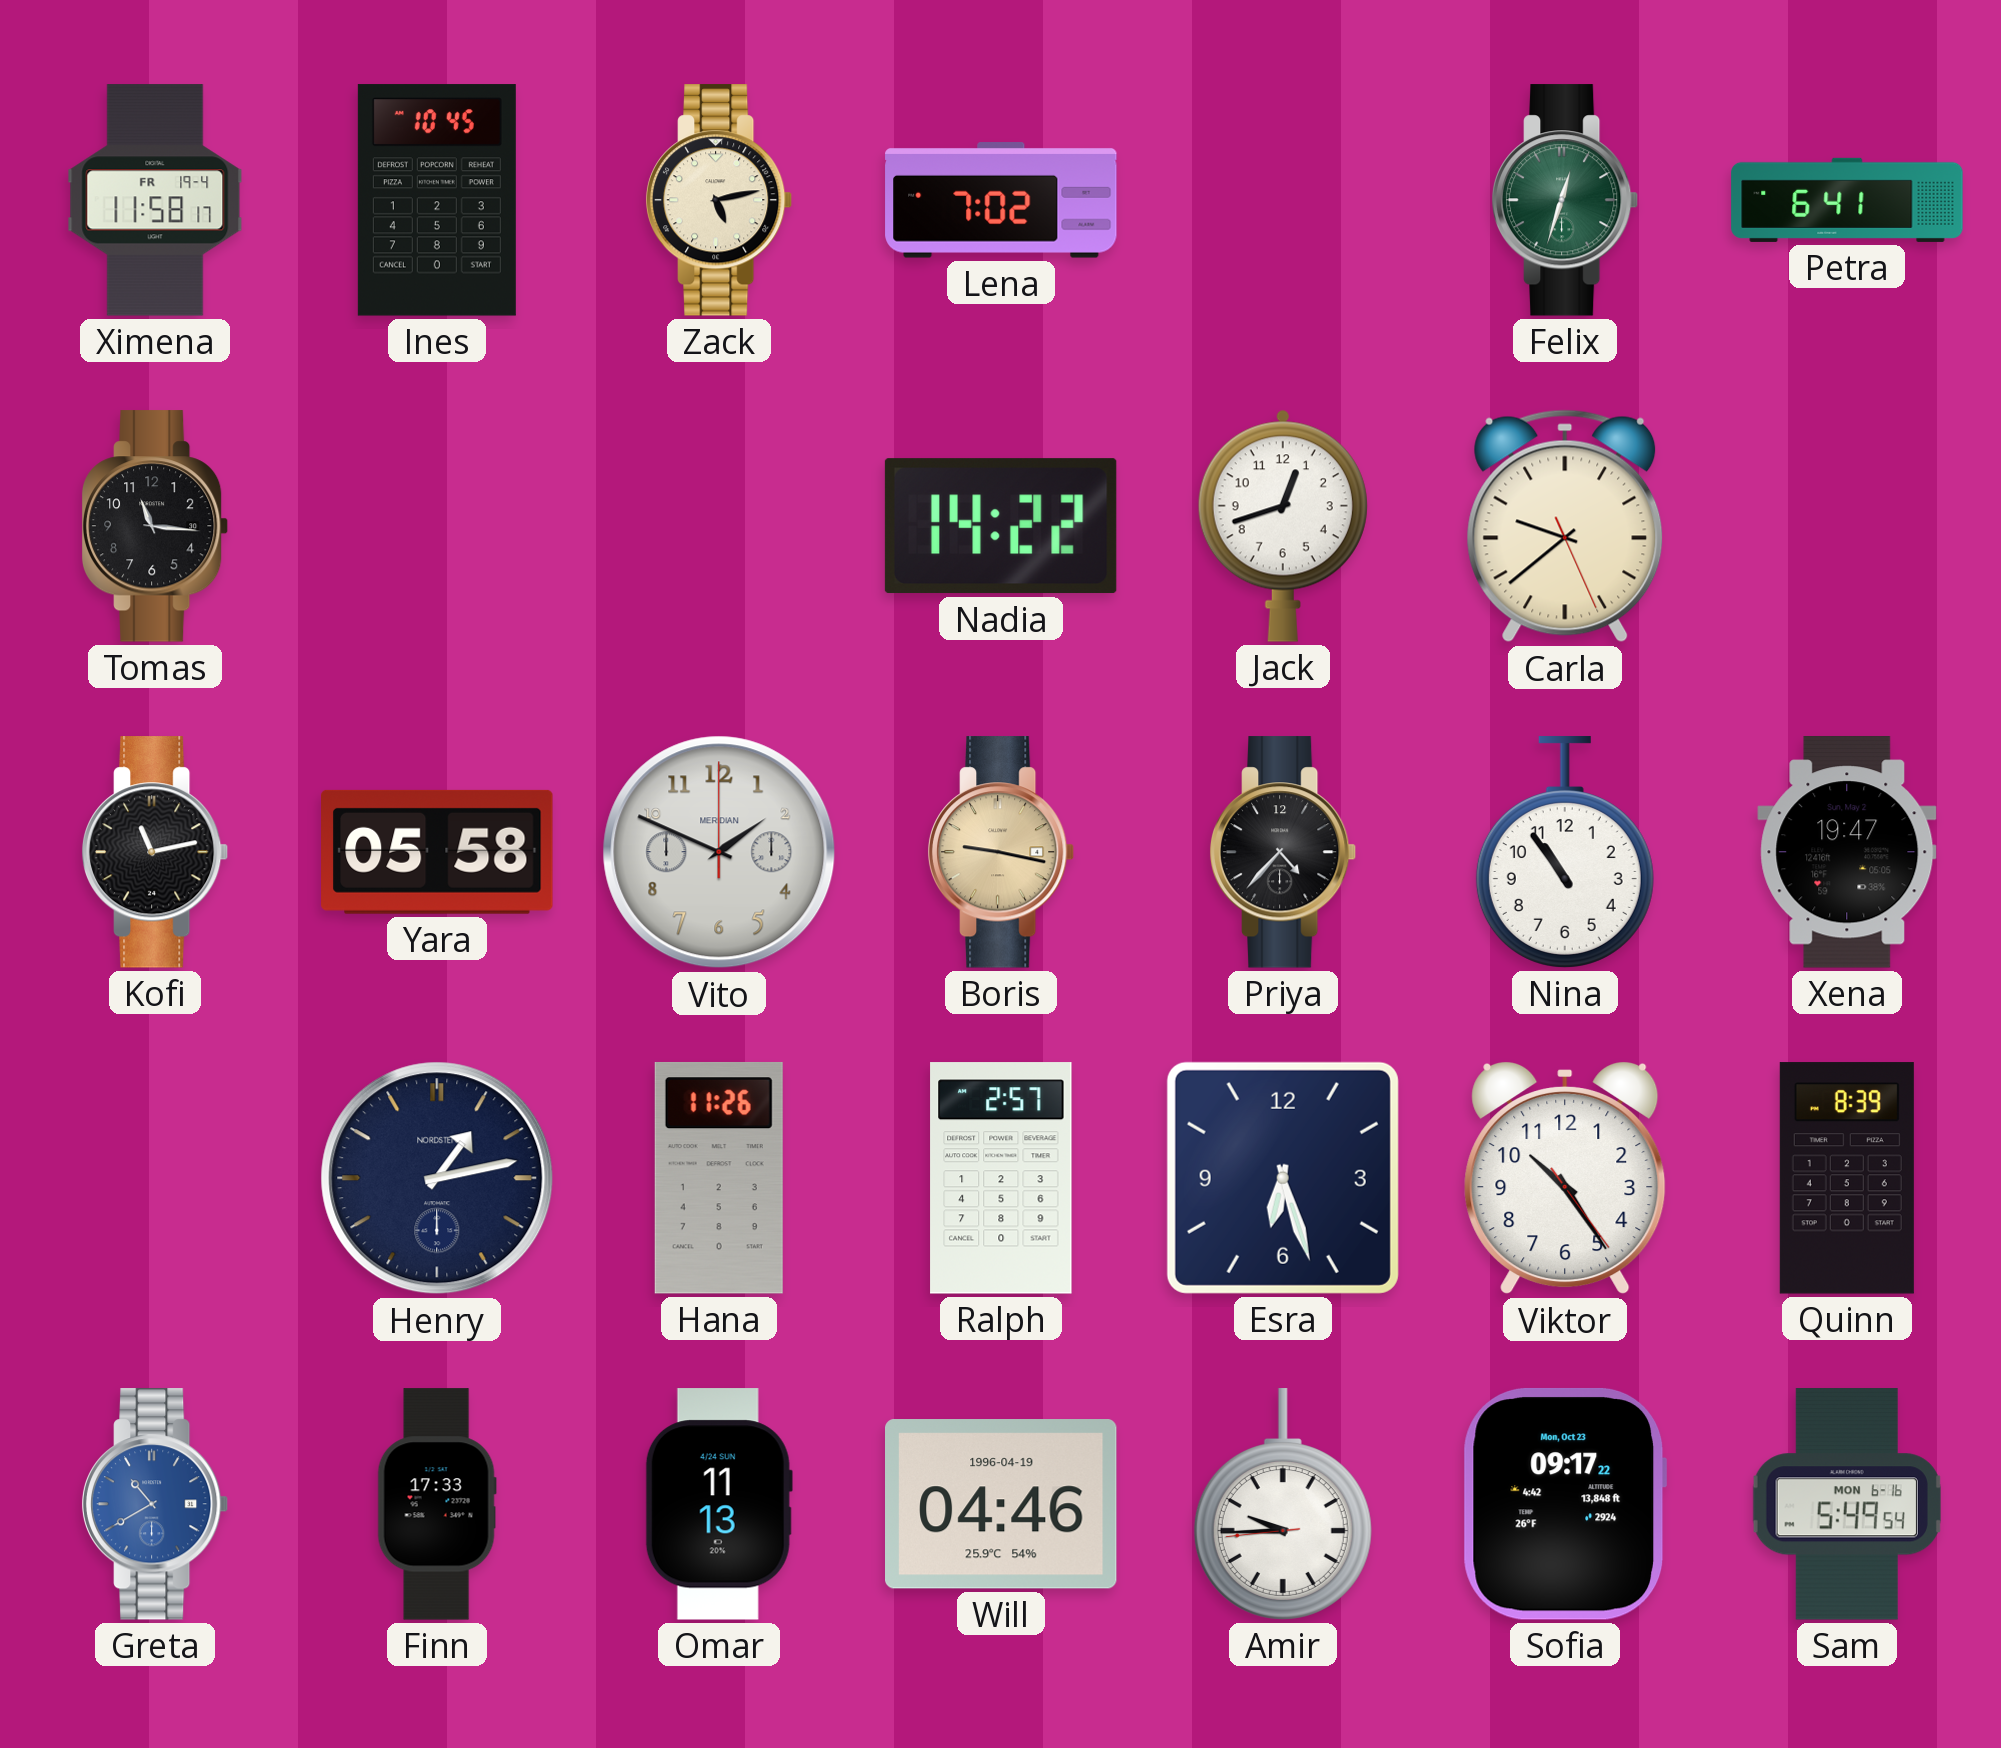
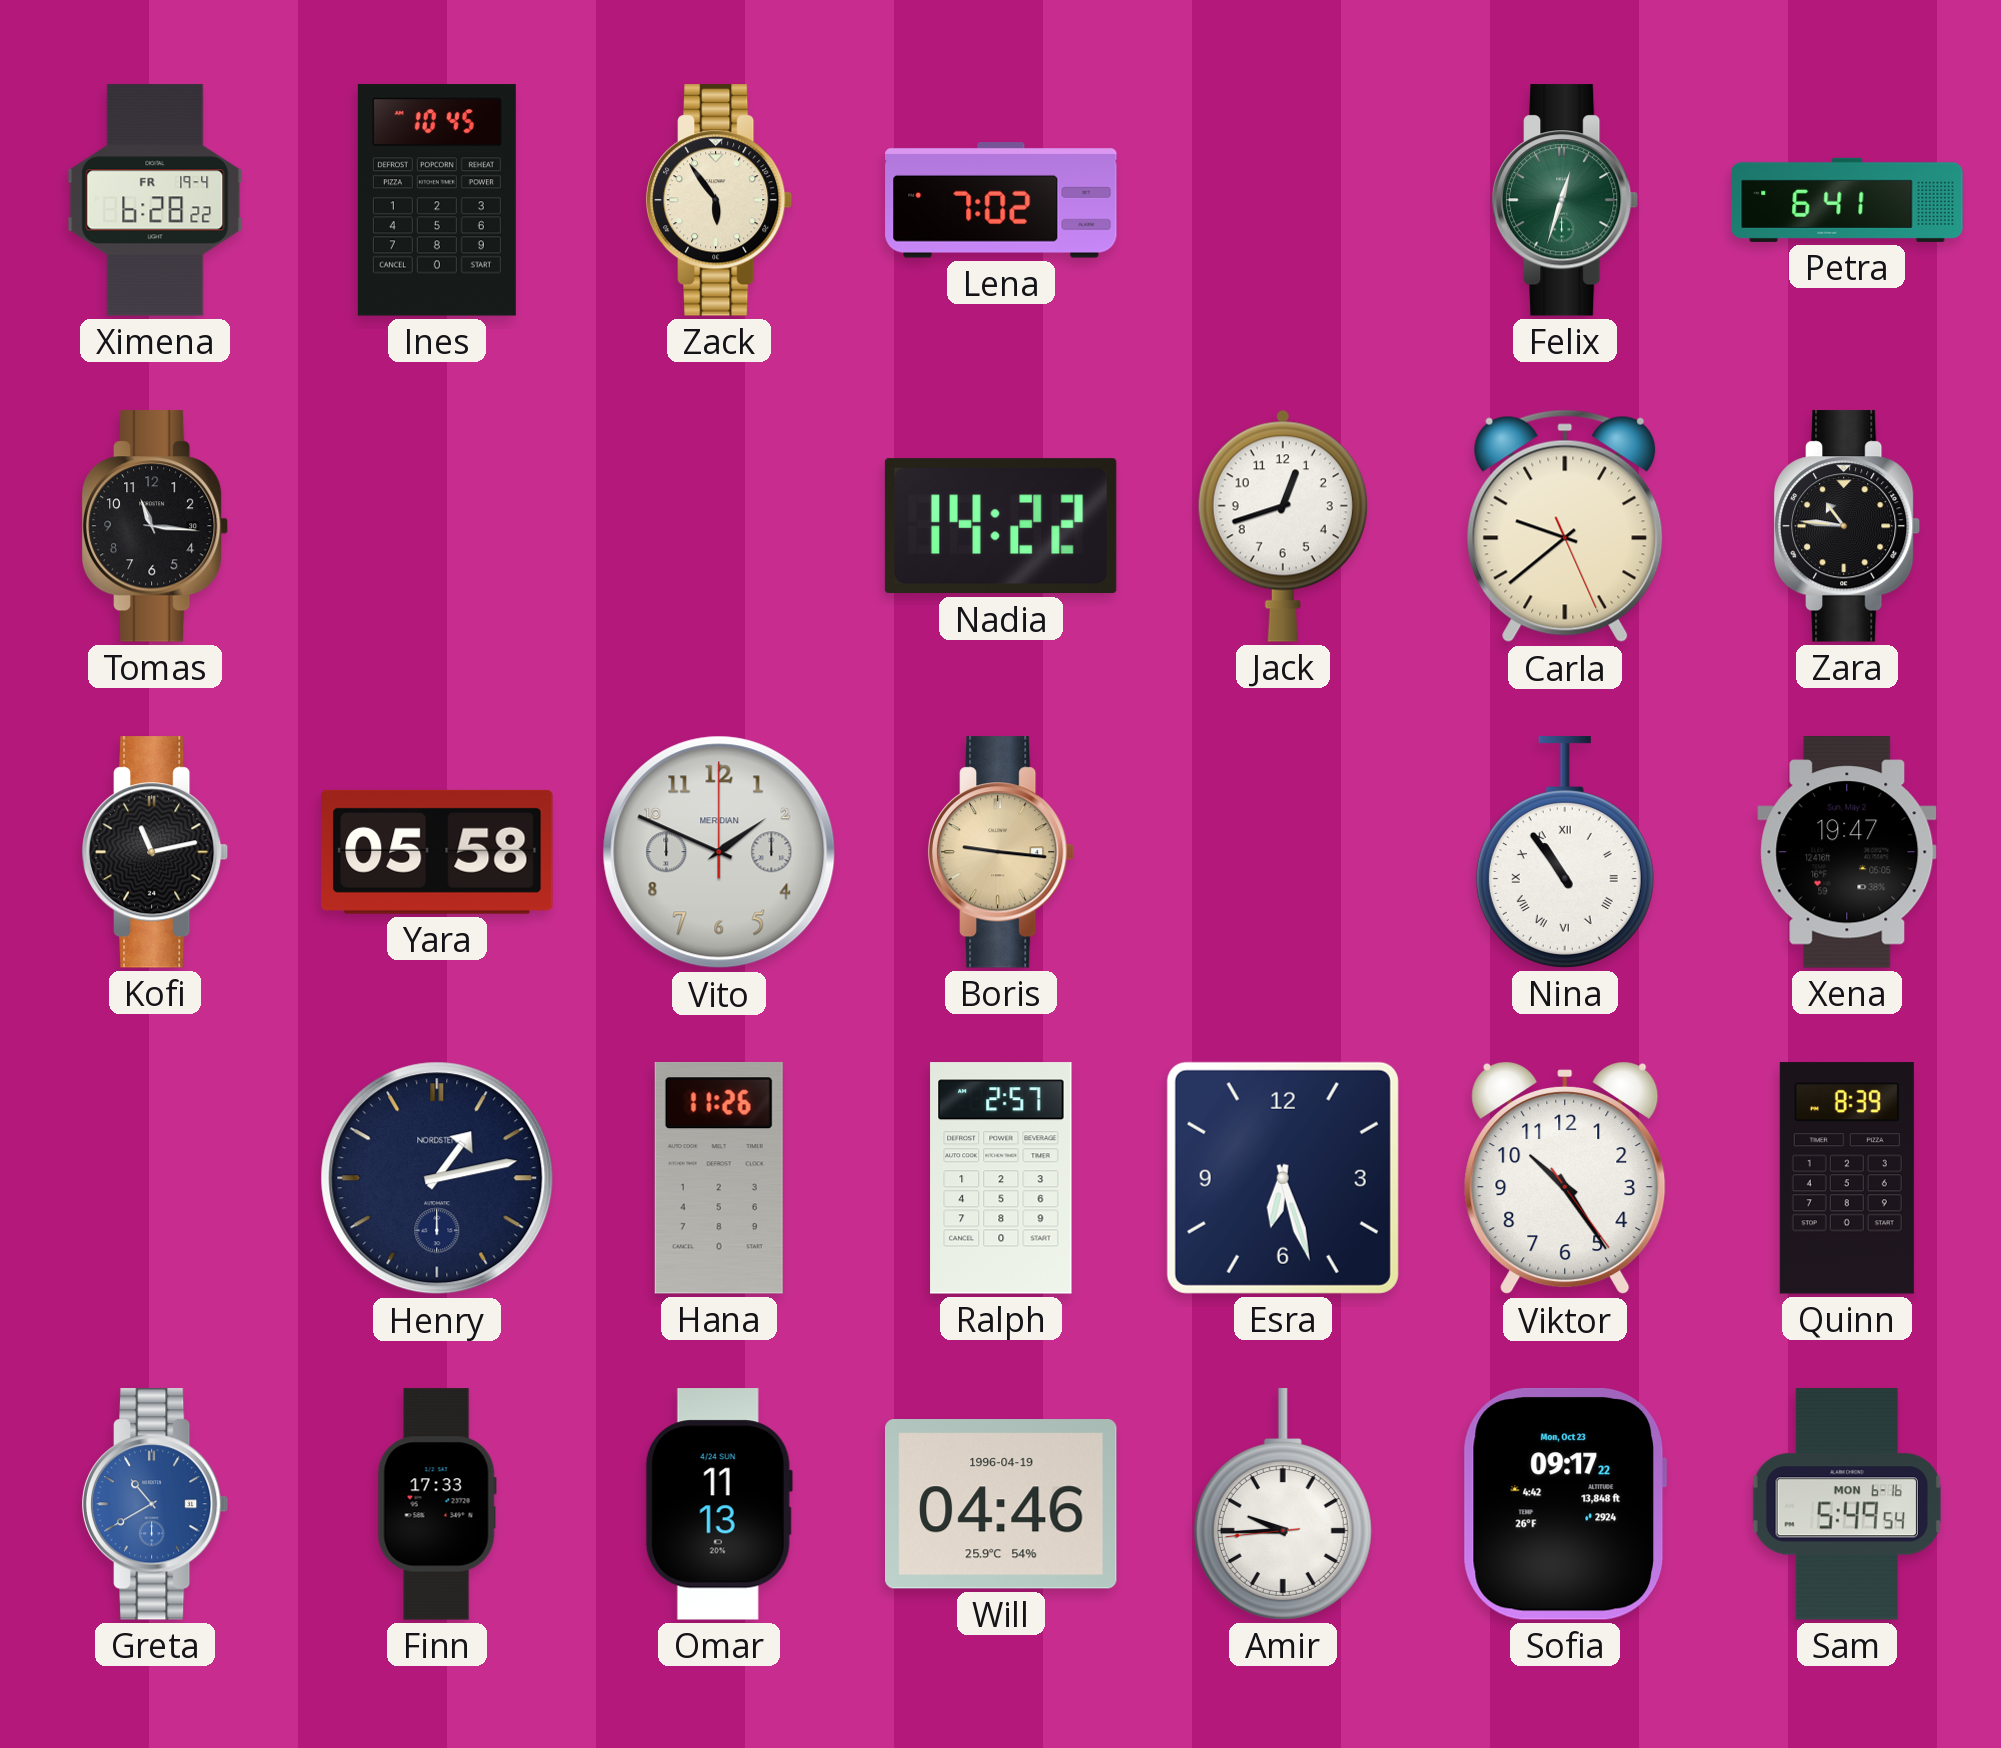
Ximena: 11:58 -> 6:28
Zack: 5:13 -> 5:54
Zara: none -> 10:46
Boris: 9:17 -> 9:16
Priya: 4:37 -> none
Nina numerals: Arabic -> Roman
